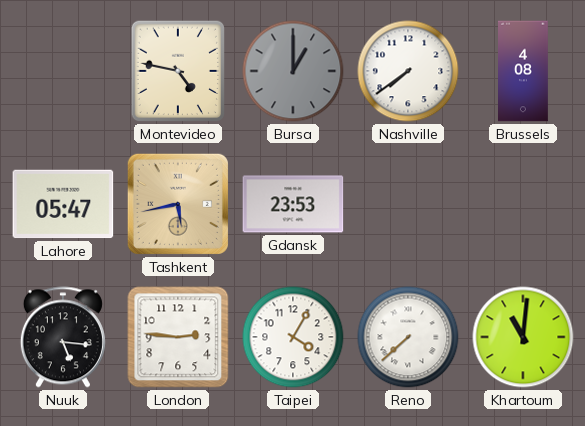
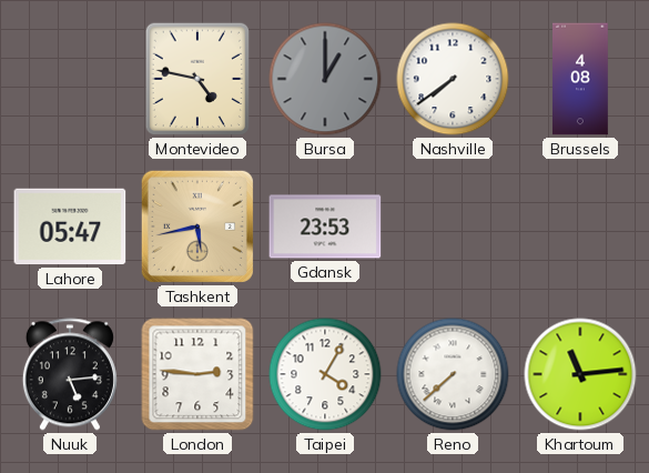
Nuuk: 5:16 -> 5:14
Khartoum: 11:01 -> 11:14
